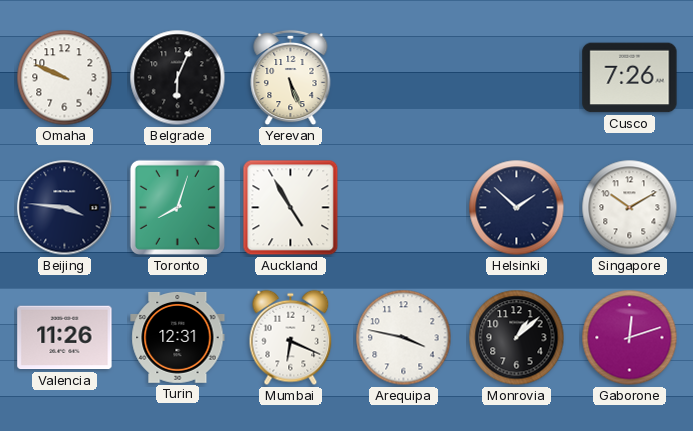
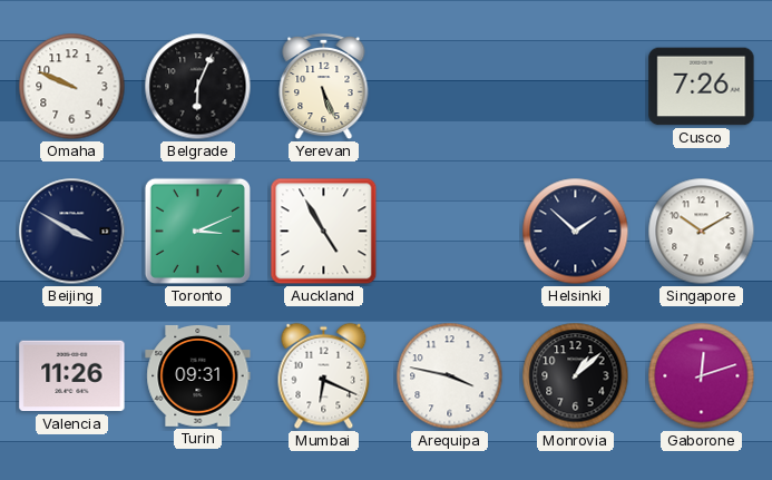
Beijing: 3:46 -> 3:50
Toronto: 8:03 -> 3:11
Turin: 12:31 -> 09:31
